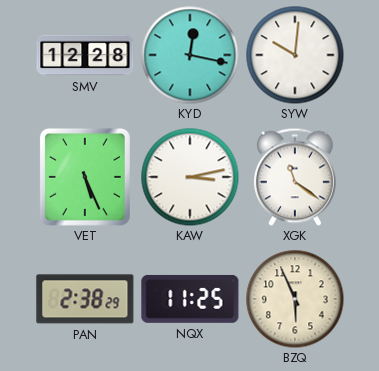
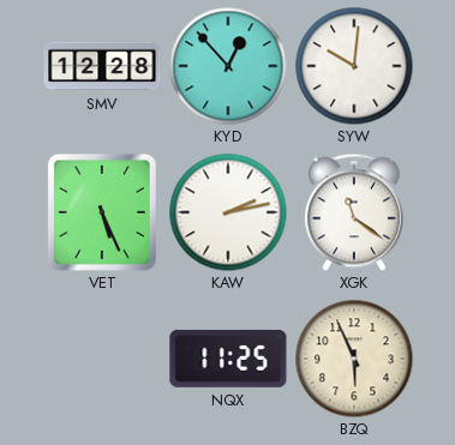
KYD: 12:17 -> 12:53
KAW: 3:13 -> 2:13
PAN: 2:38 -> none
